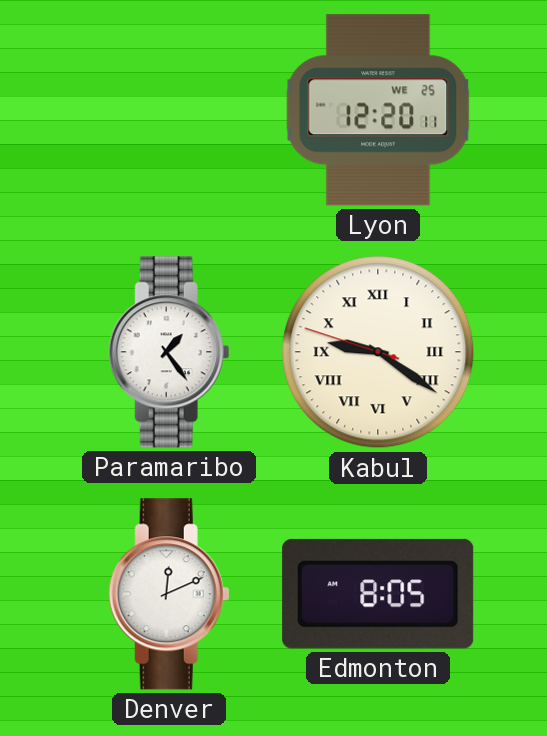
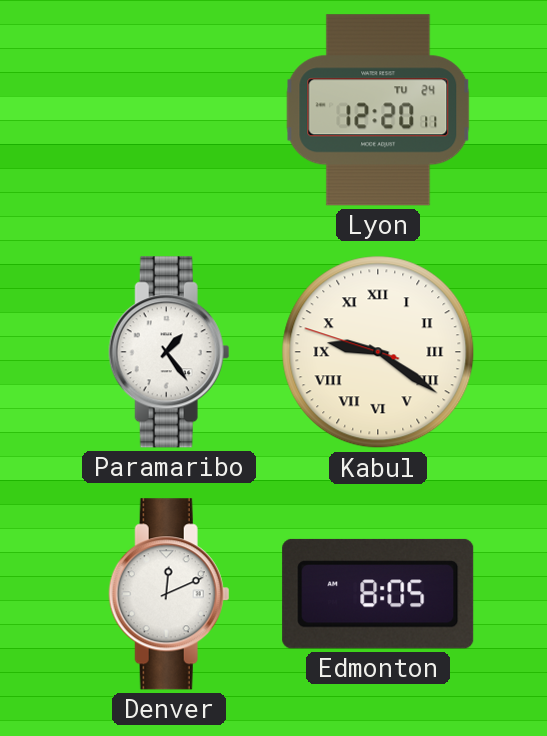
Lyon date: WE 25 -> TU 24
